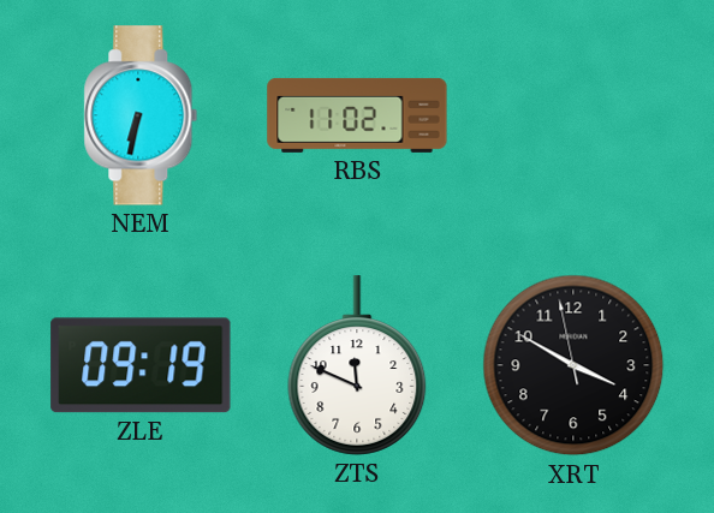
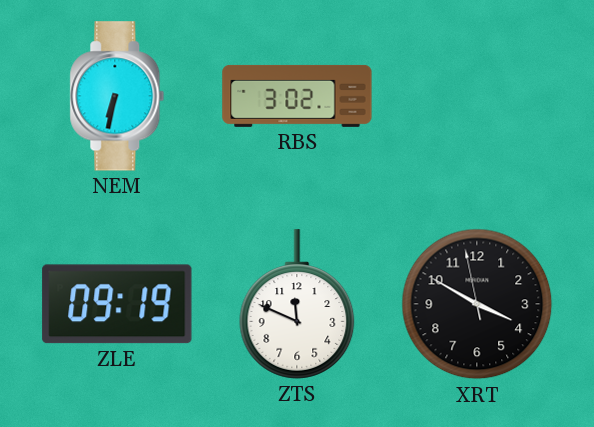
RBS: 11:02 -> 3:02
